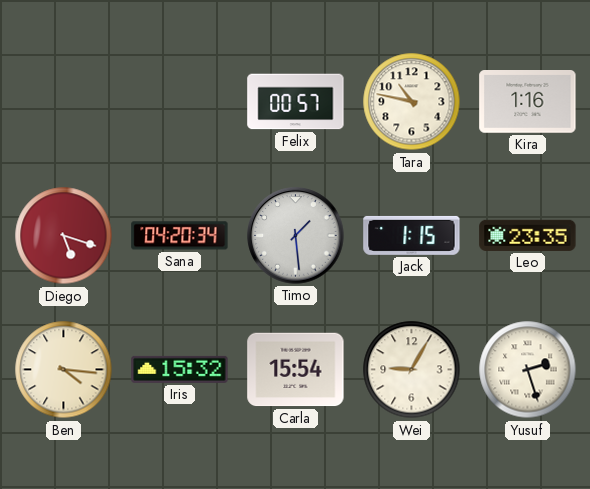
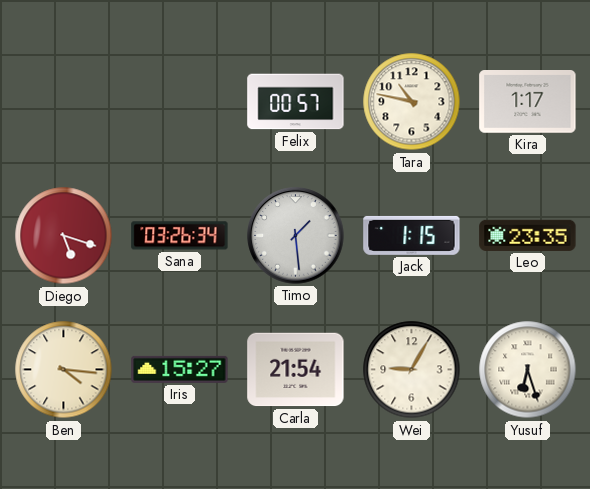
Kira: 1:16 -> 1:17
Sana: 04:20 -> 03:26
Iris: 15:32 -> 15:27
Carla: 15:54 -> 21:54
Yusuf: 2:27 -> 6:27
